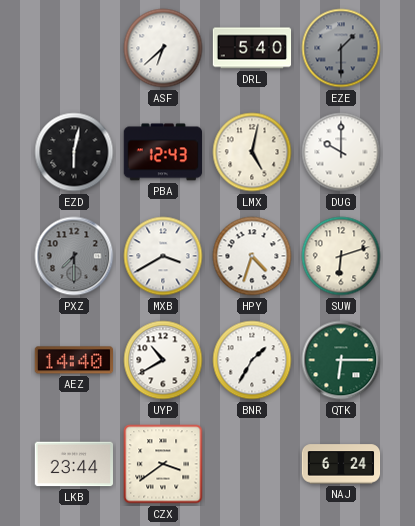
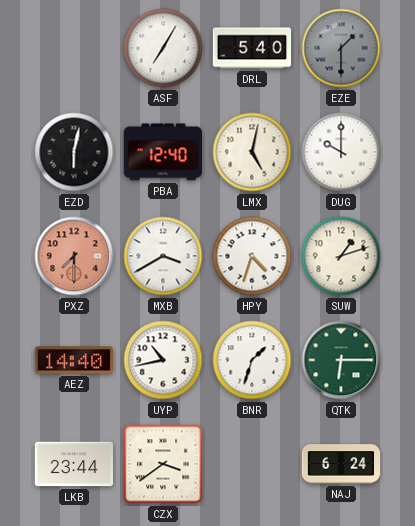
ASF: 6:38 -> 7:05
PBA: 12:43 -> 12:40
PXZ dial: grey -> salmon
SUW: 6:12 -> 1:12
UYP: 10:40 -> 10:43
BNR: 1:35 -> 1:33
